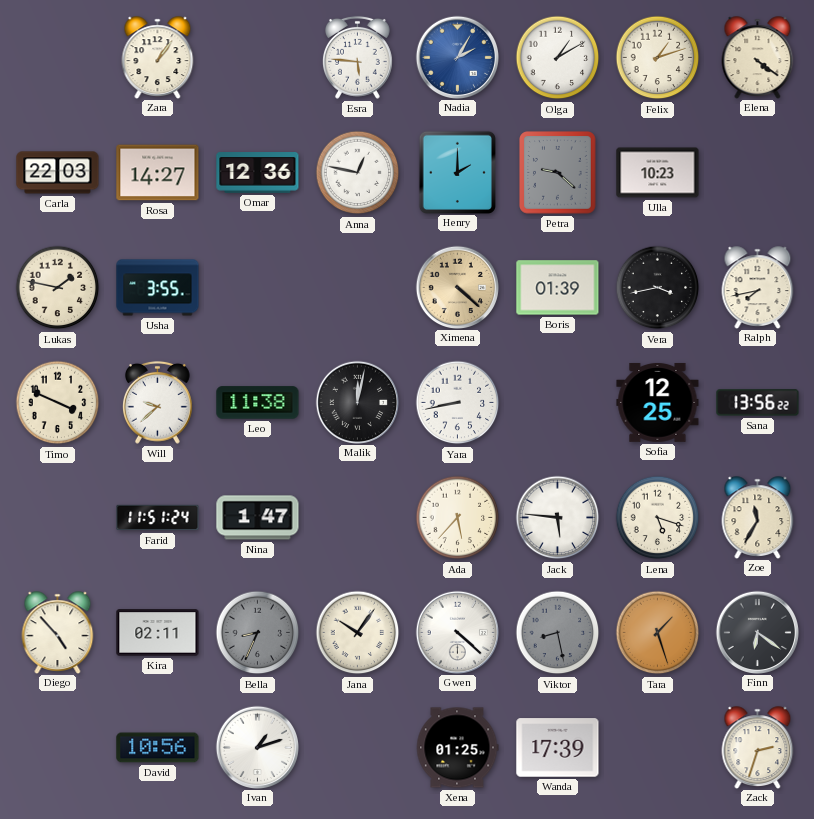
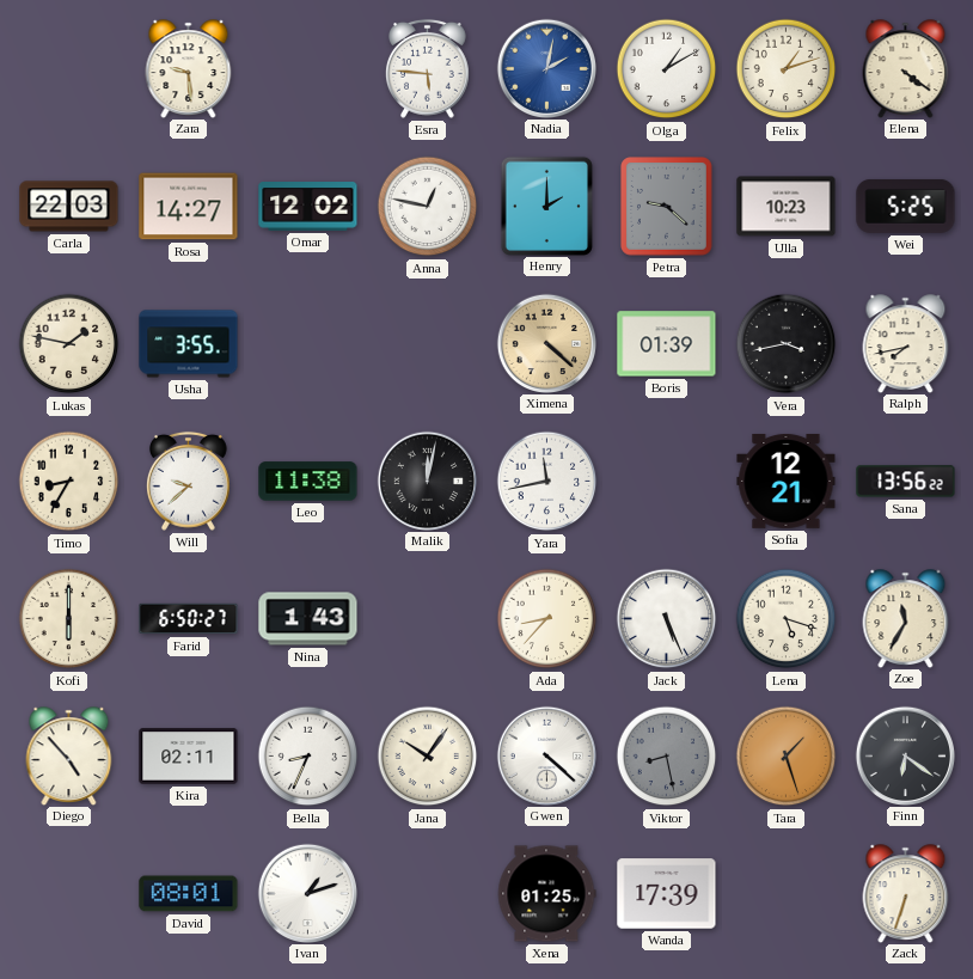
Zara: 1:06 -> 9:29
Nadia: 2:05 -> 2:02
Omar: 12:36 -> 12:02
Wei: none -> 5:25
Timo: 3:49 -> 8:35
Yara: 8:43 -> 11:43
Sofia: 12:25 -> 12:21
Kofi: none -> 6:00
Farid: 11:51 -> 6:50
Nina: 1:47 -> 1:43
Ada: 5:37 -> 8:37
Jack: 5:46 -> 5:26
Bella dial: grey -> white
David: 10:56 -> 08:01
Zack: 2:33 -> 6:33
